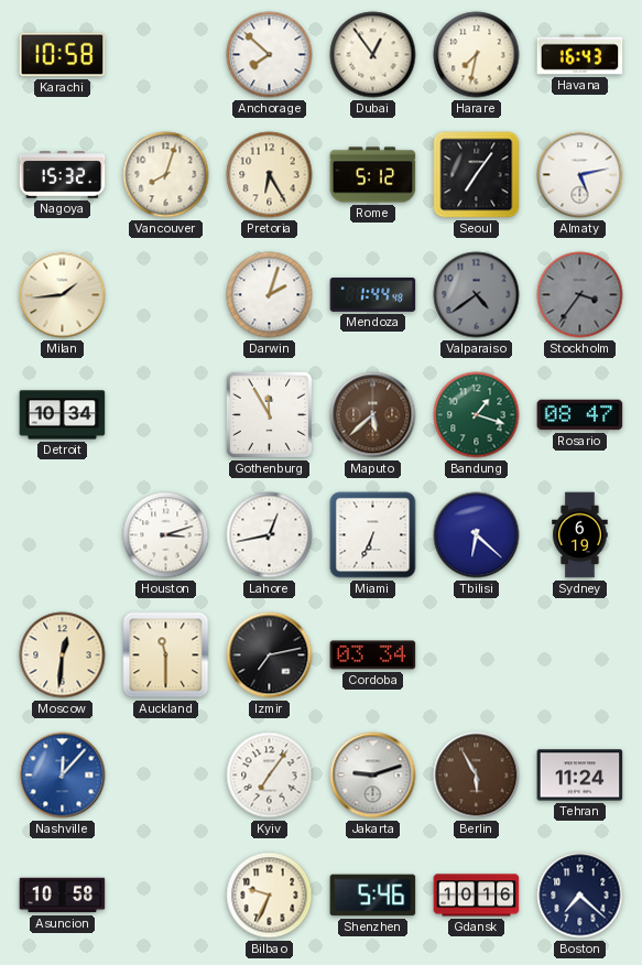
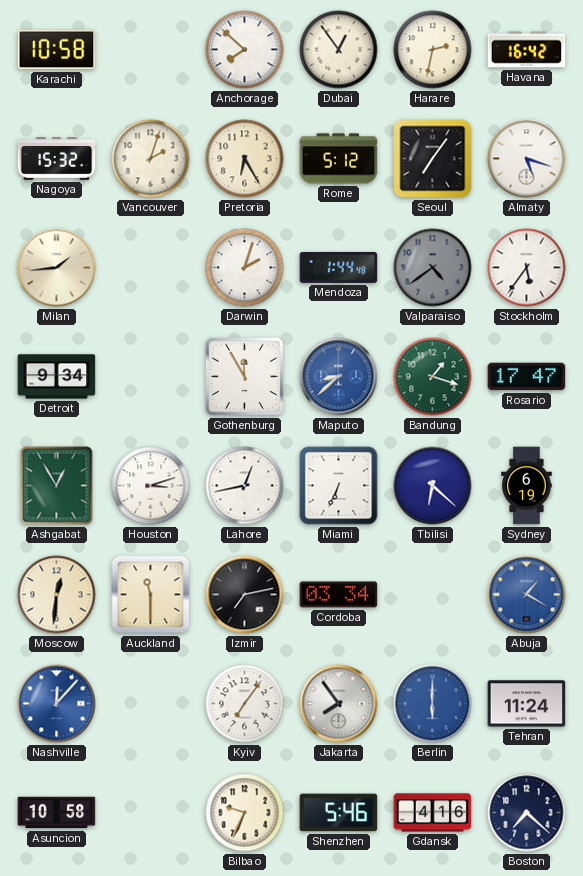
Harare: 7:32 -> 2:32
Havana: 16:43 -> 16:42
Vancouver: 8:03 -> 2:03
Almaty: 5:13 -> 5:18
Stockholm: 3:36 -> 5:36
Stockholm dial: grey -> white
Detroit: 10:34 -> 9:34
Maputo: 5:38 -> 8:38
Maputo dial: brown -> blue
Rosario: 08:47 -> 17:47
Ashgabat: none -> 12:55
Abuja: none -> 1:20
Jakarta: 9:12 -> 7:54
Berlin: 5:55 -> 6:00
Berlin dial: brown -> blue
Gdansk: 10:16 -> 4:16
